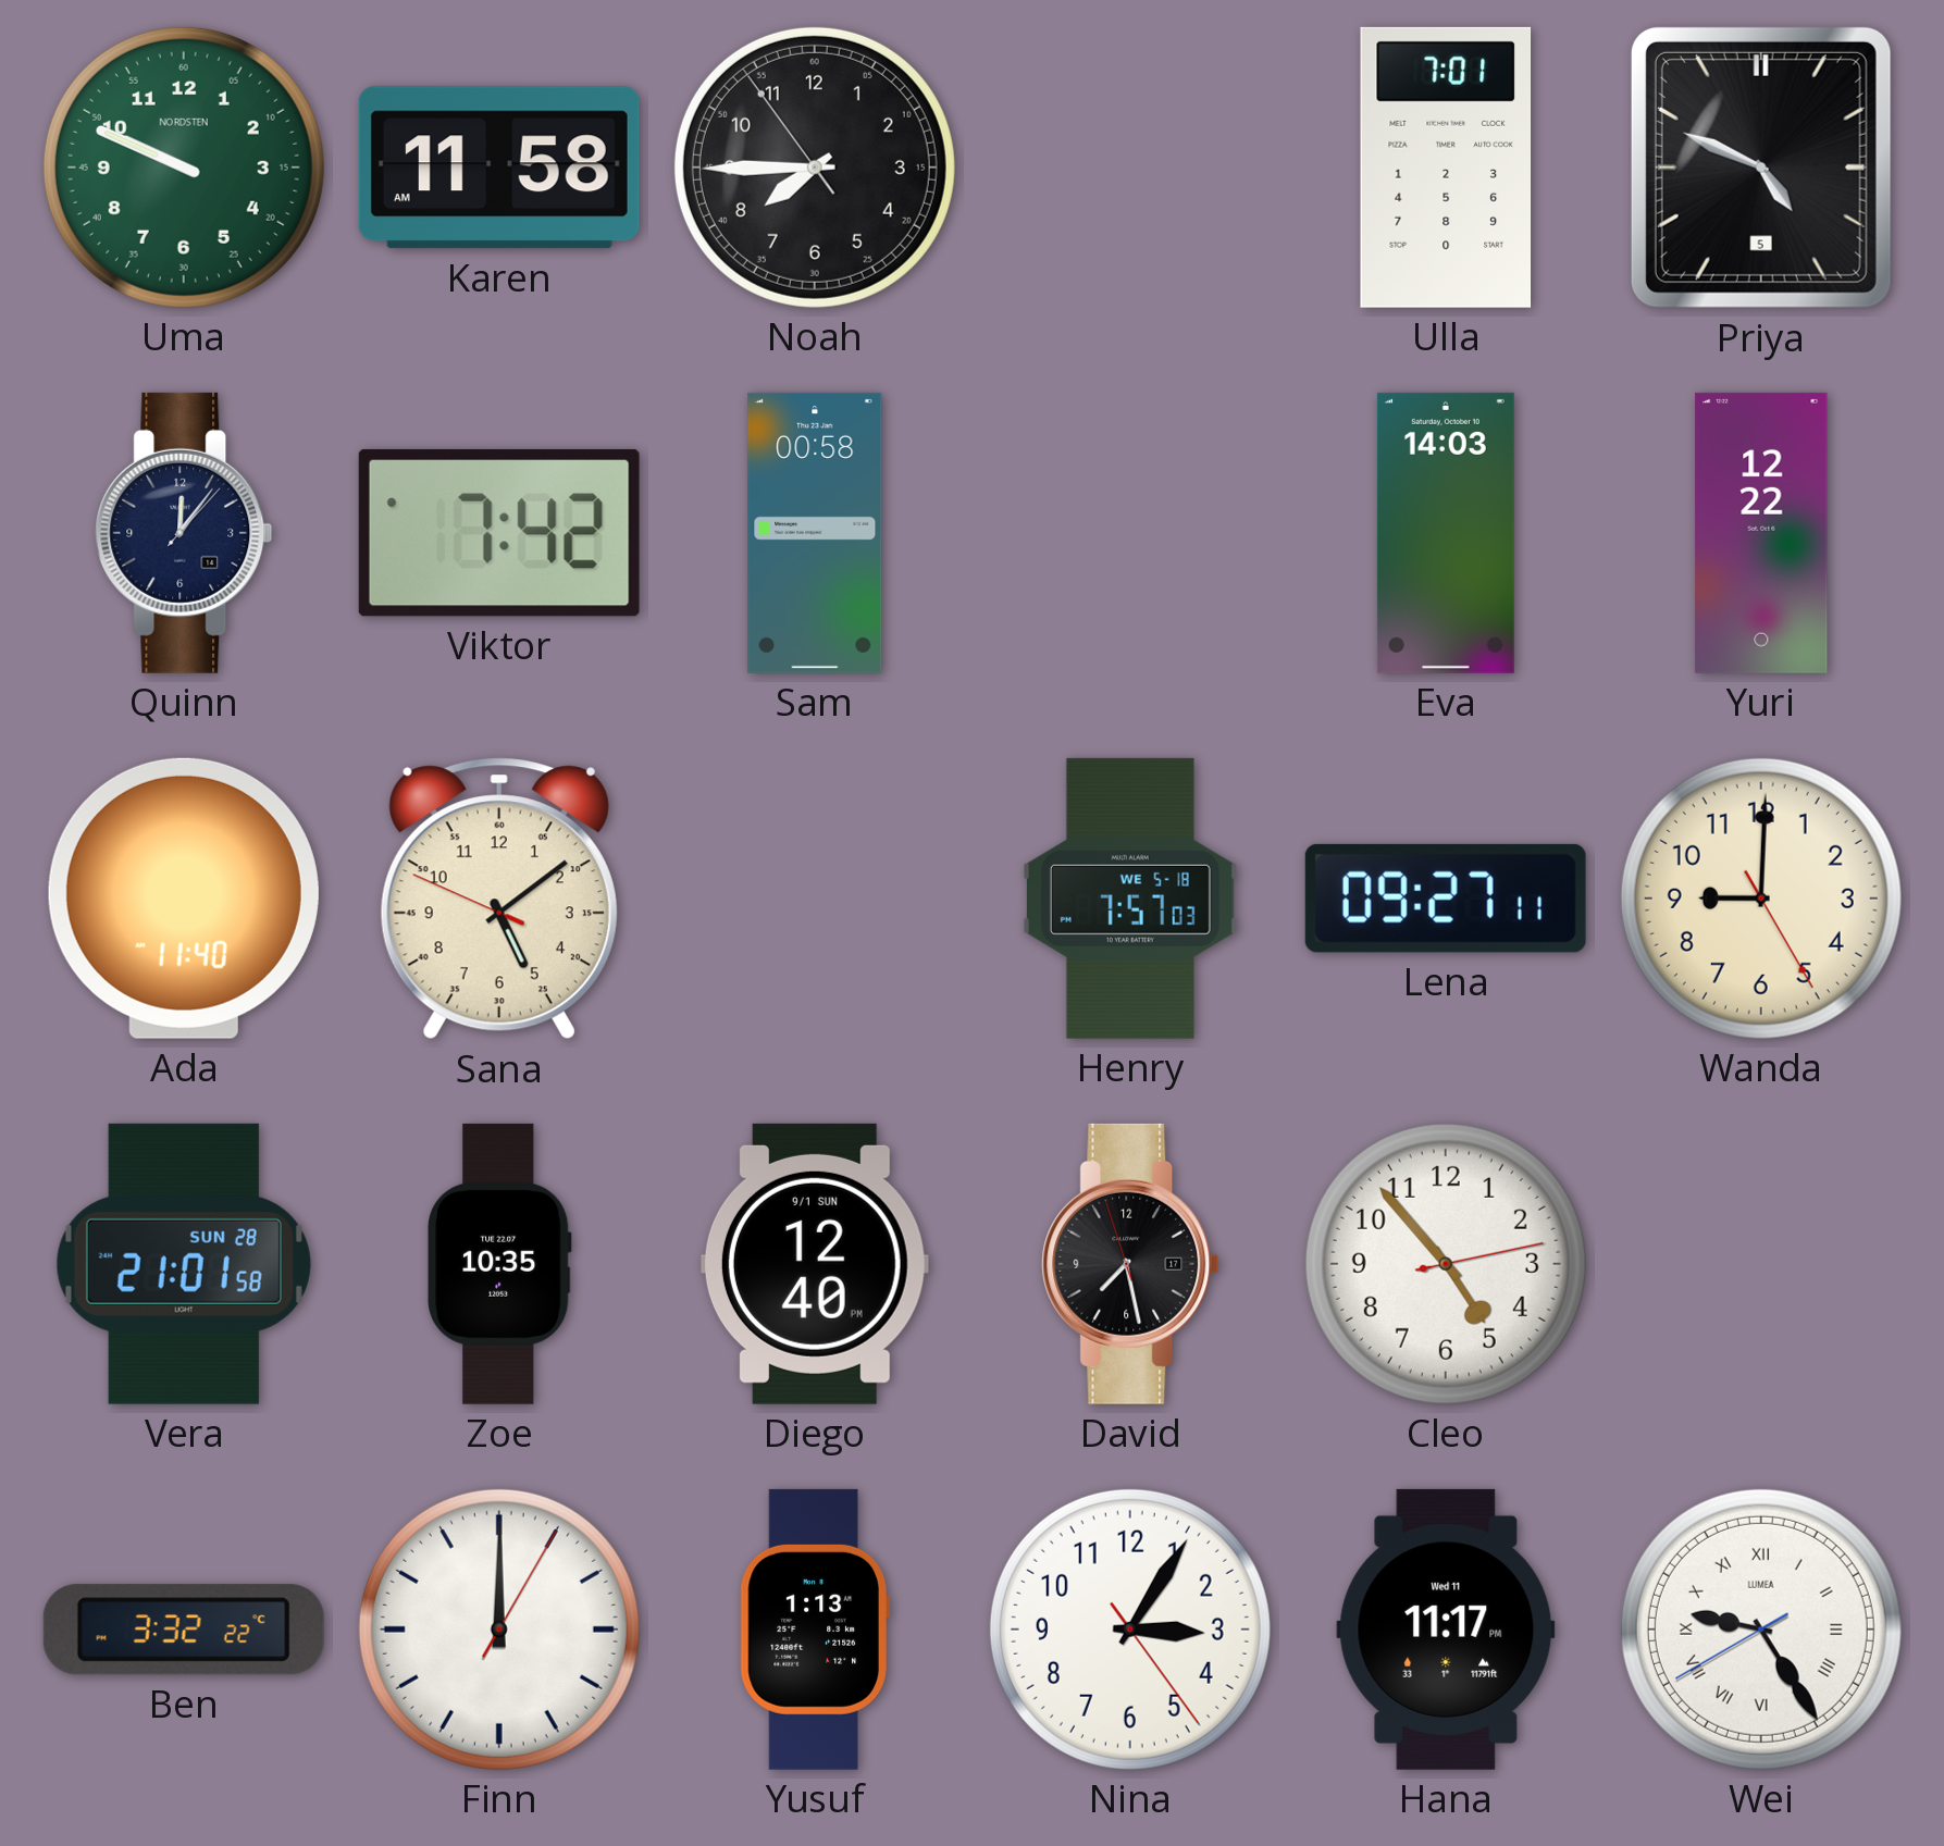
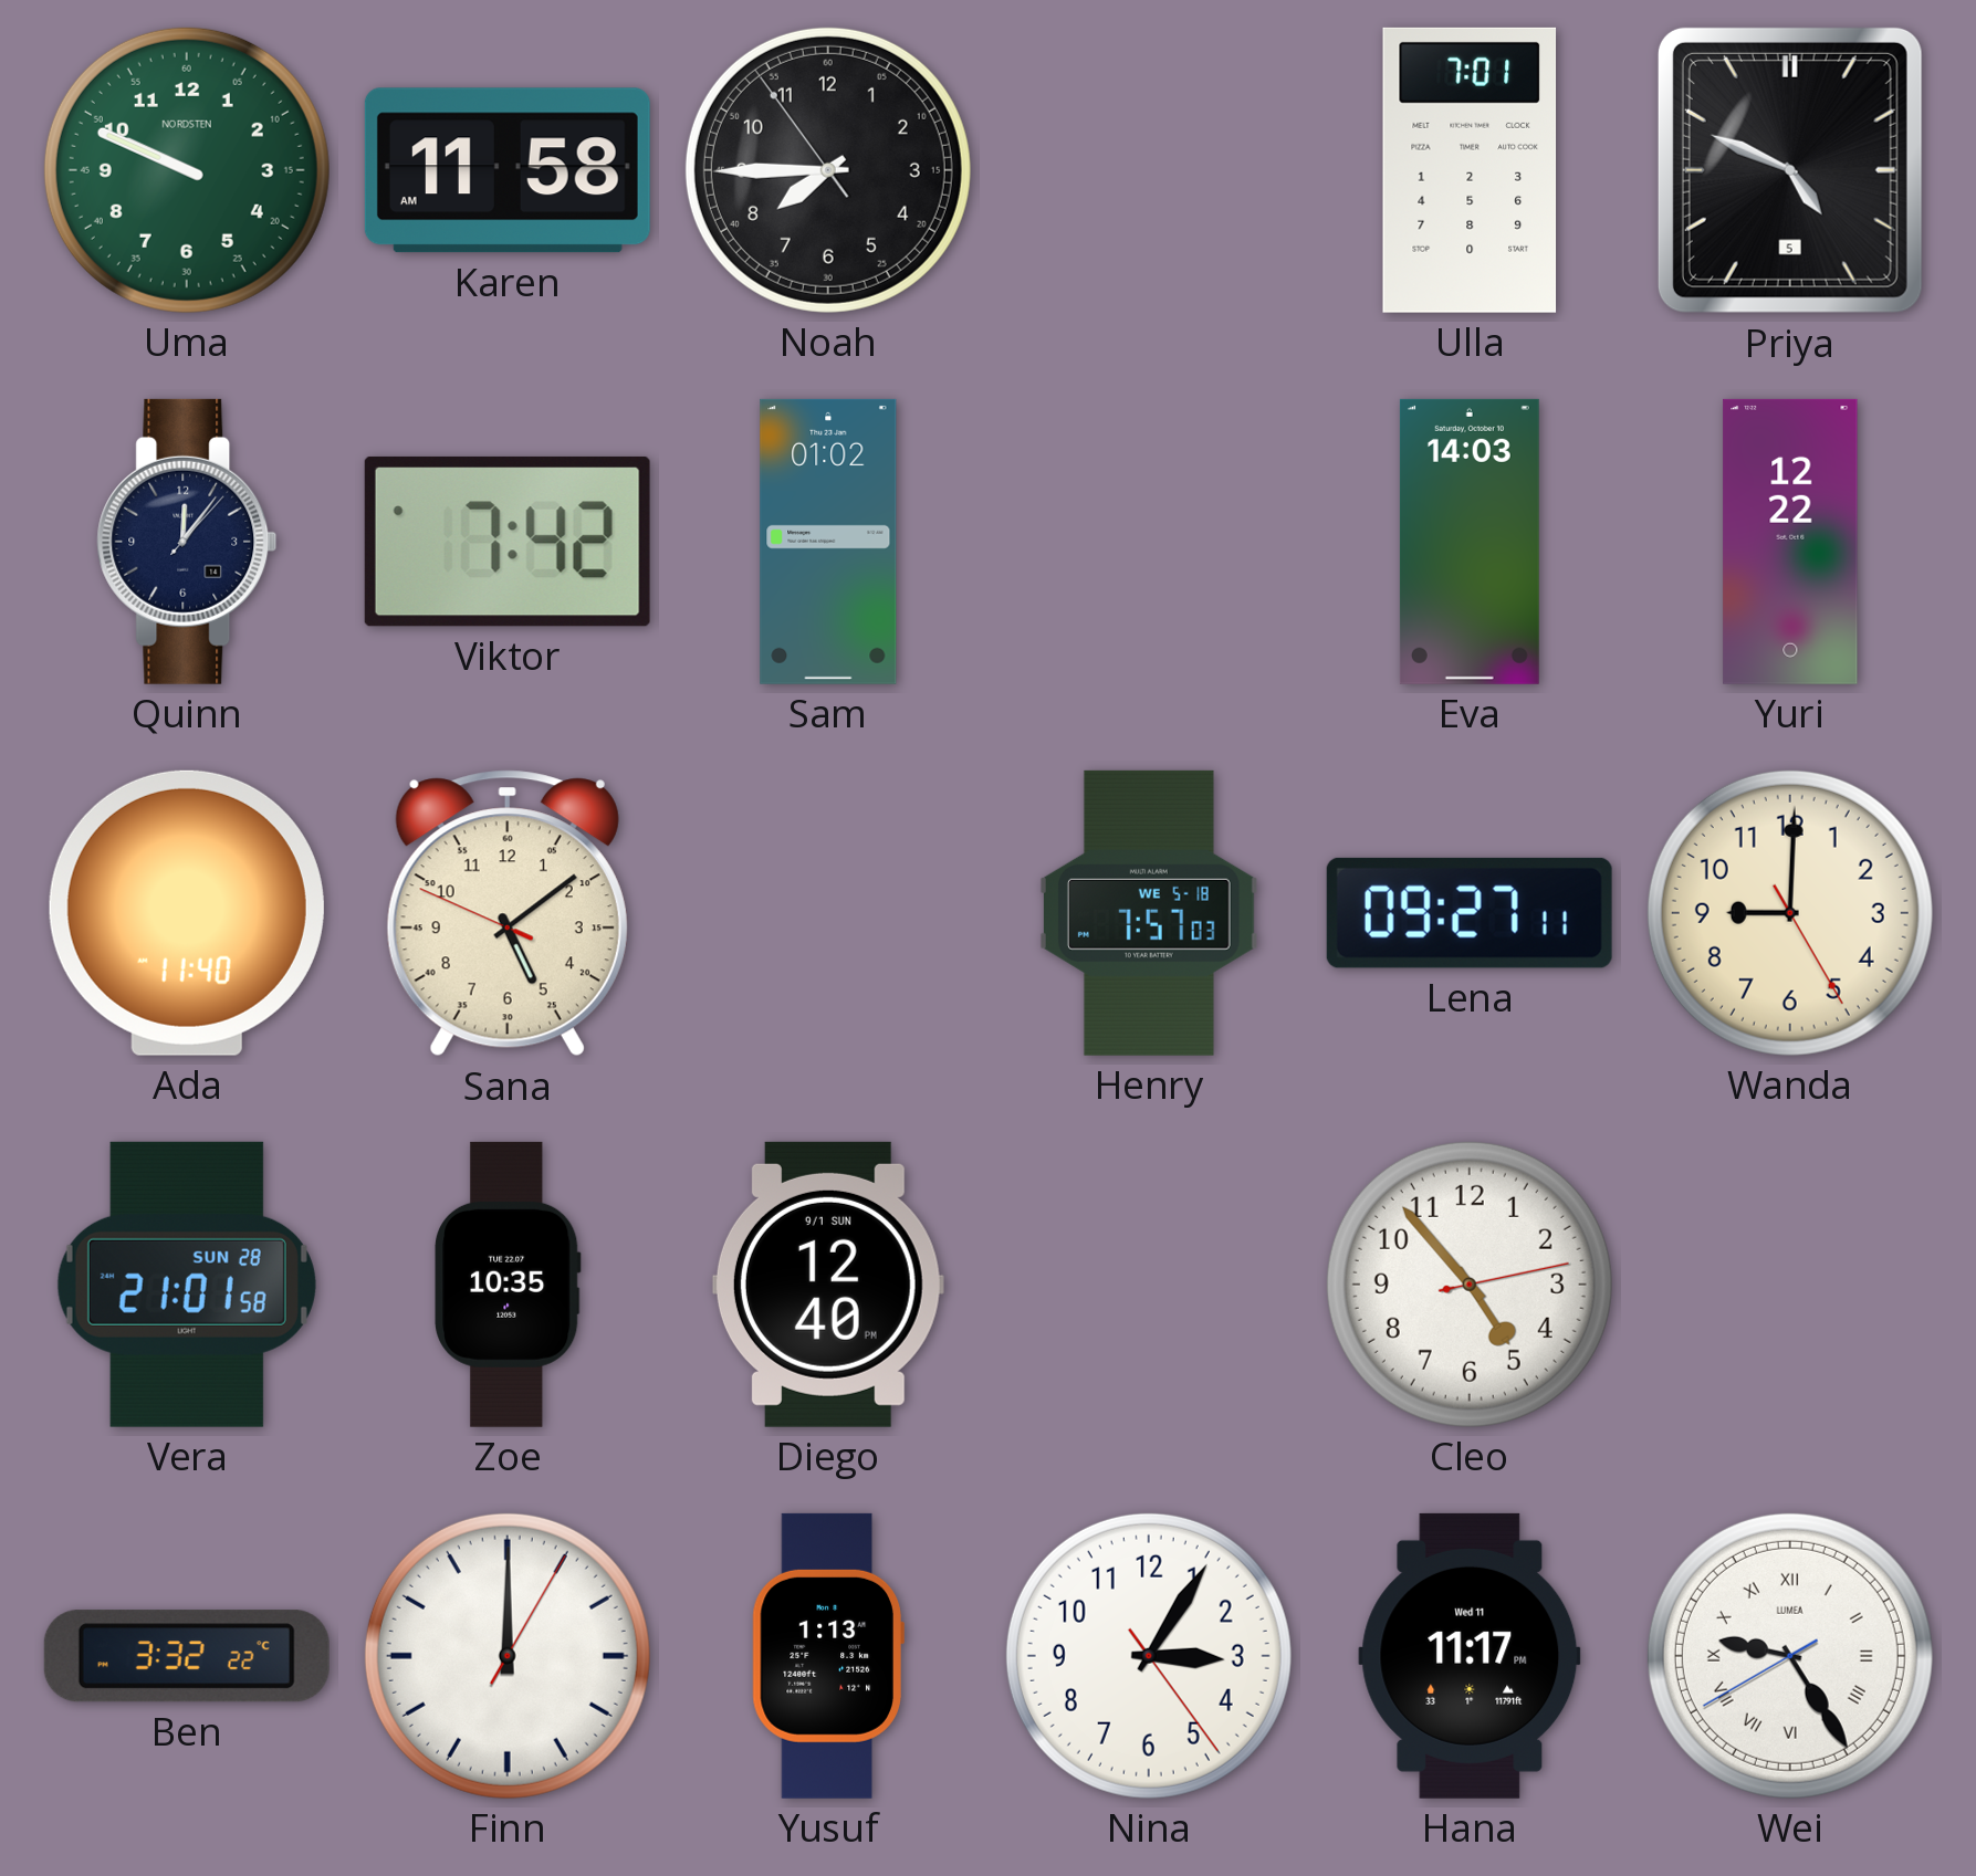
Sam: 00:58 -> 01:02
David: 7:27 -> none
